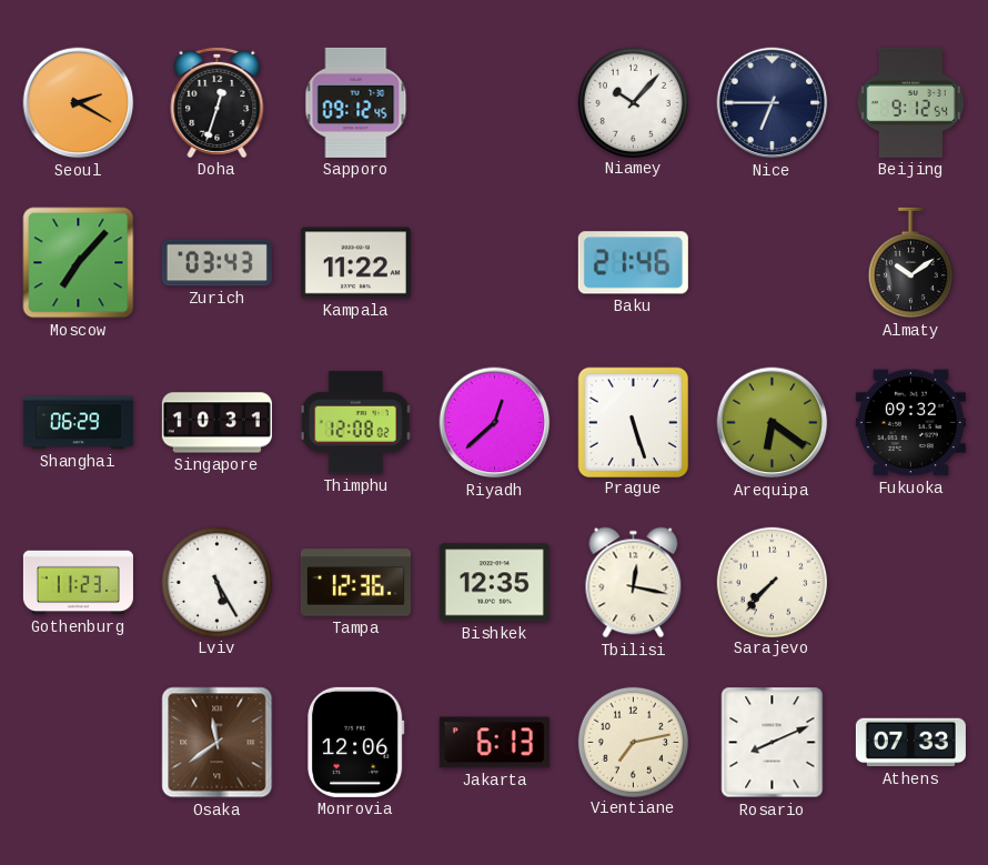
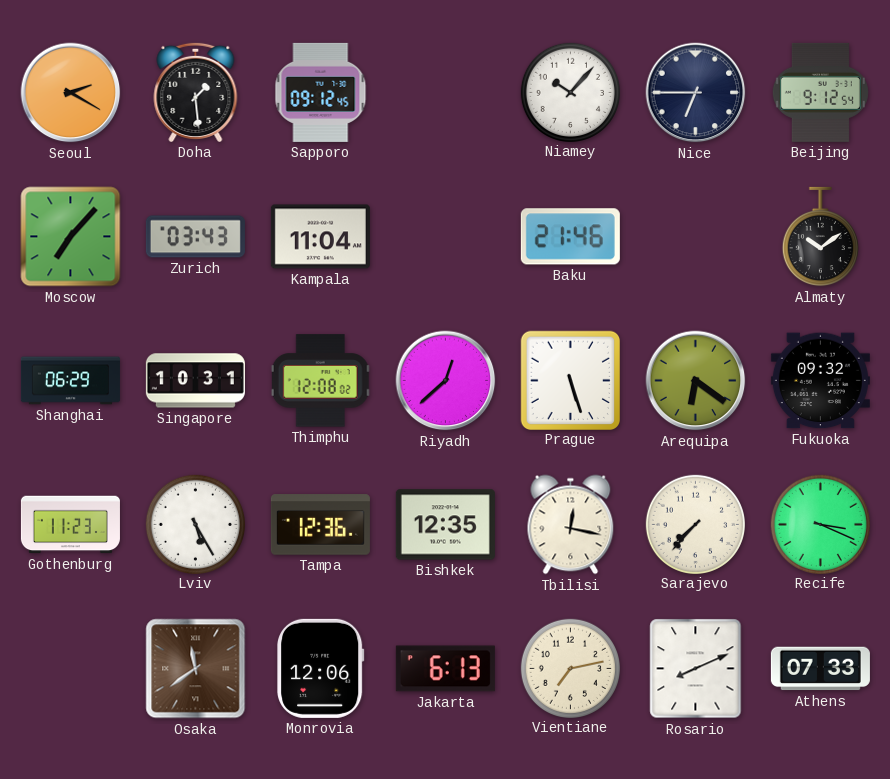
Doha: 12:33 -> 1:29
Kampala: 11:22 -> 11:04
Recife: none -> 3:19
